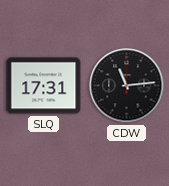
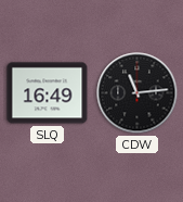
SLQ: 17:31 -> 16:49
